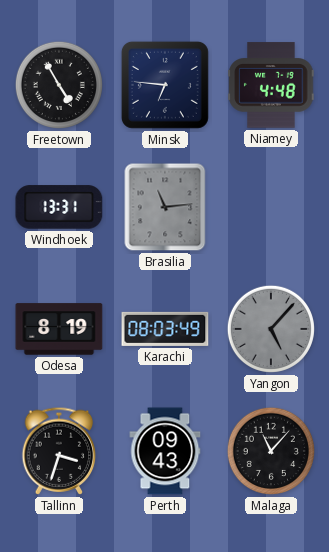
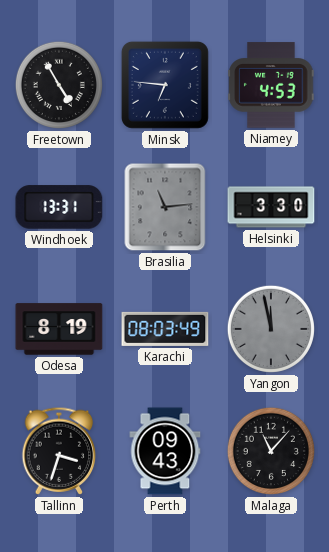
Niamey: 4:48 -> 4:53
Helsinki: none -> 3:30
Yangon: 5:07 -> 11:58
